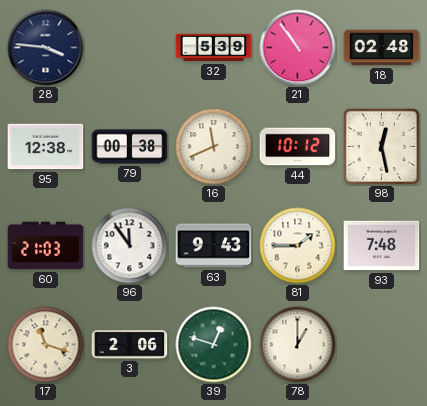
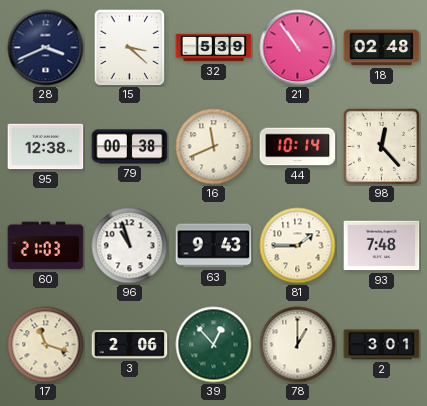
28: 3:46 -> 3:41
15: none -> 3:22
44: 10:12 -> 10:14
98: 12:28 -> 12:23
96: 11:54 -> 10:57
39: 12:48 -> 12:53
2: none -> 3:01
